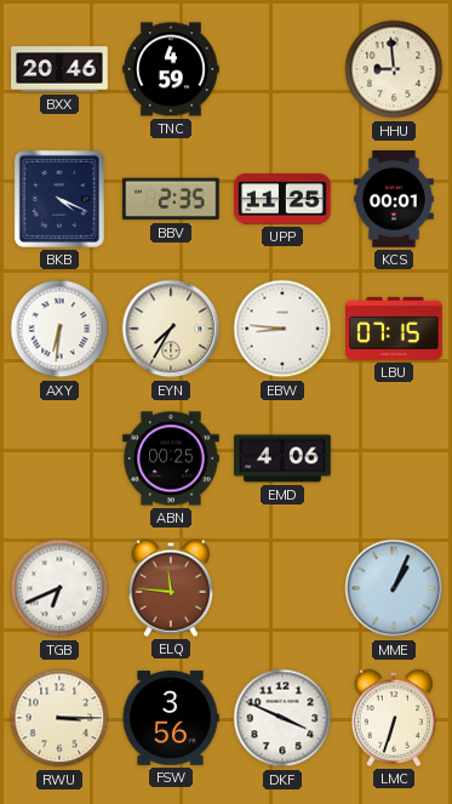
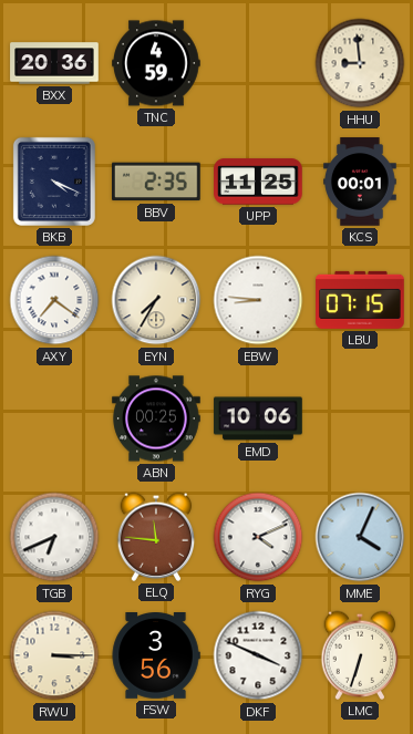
BXX: 20:46 -> 20:36
AXY: 6:31 -> 7:21
EMD: 4:06 -> 10:06
RYG: none -> 4:11
MME: 1:04 -> 4:04
